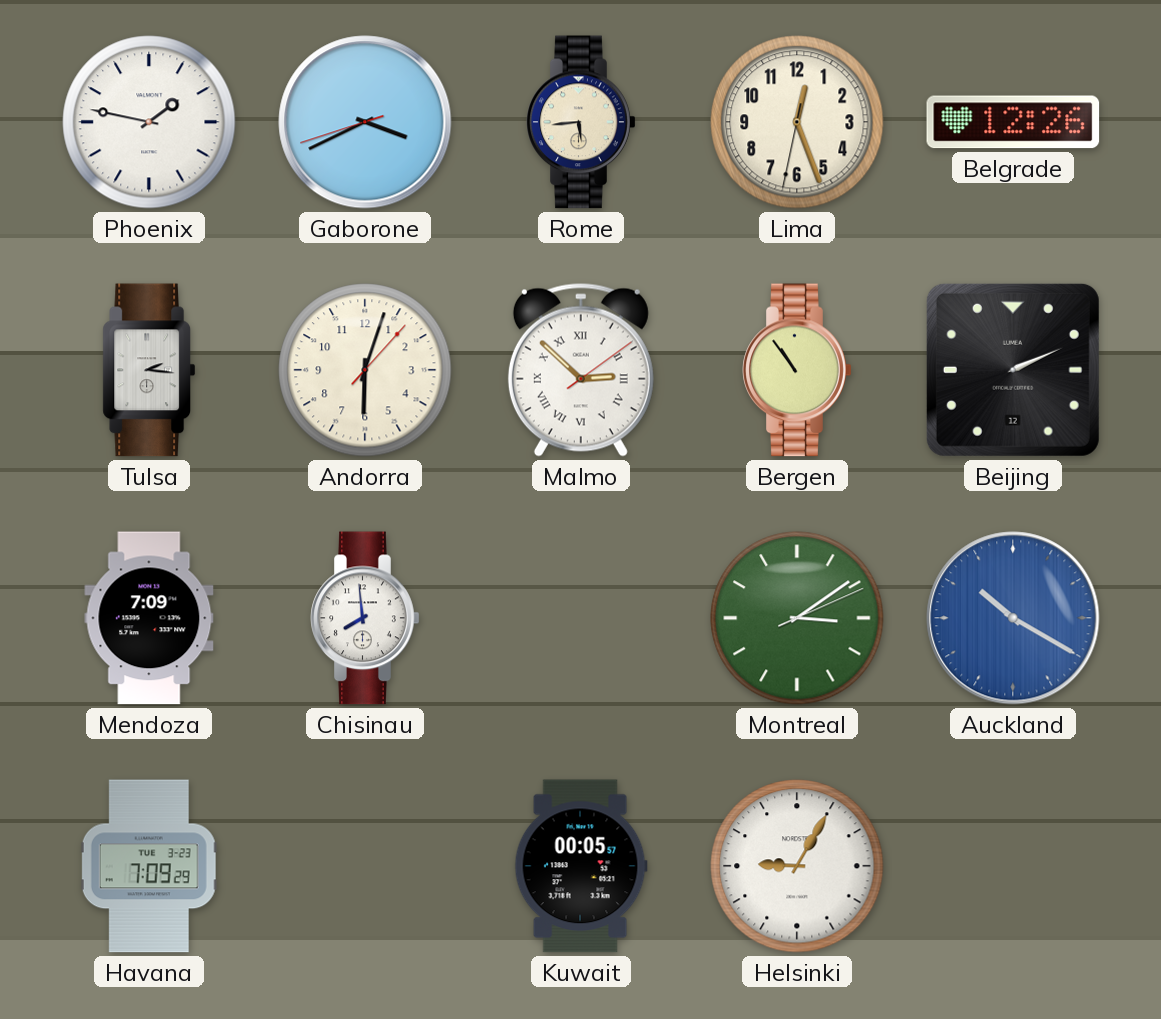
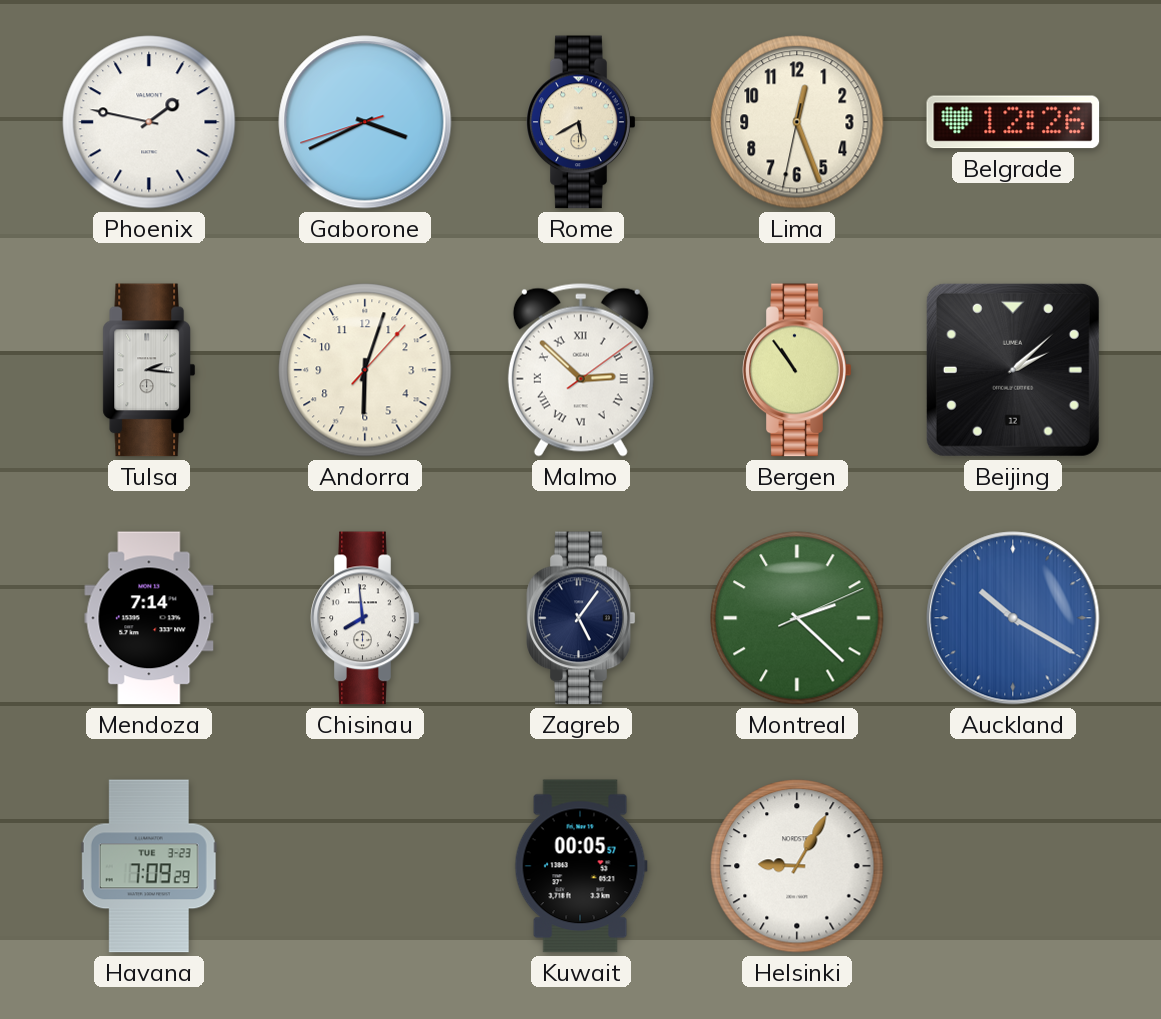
Rome: 5:44 -> 5:40
Beijing: 2:11 -> 2:08
Mendoza: 7:09 -> 7:14
Zagreb: none -> 5:06
Montreal: 3:09 -> 2:22
